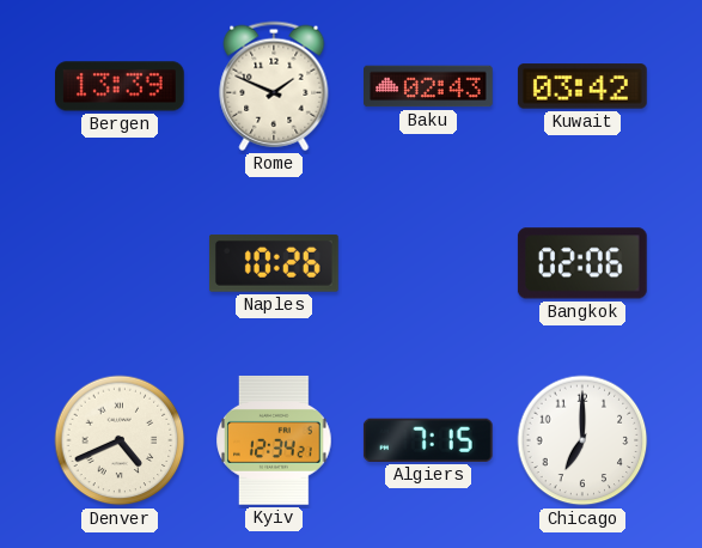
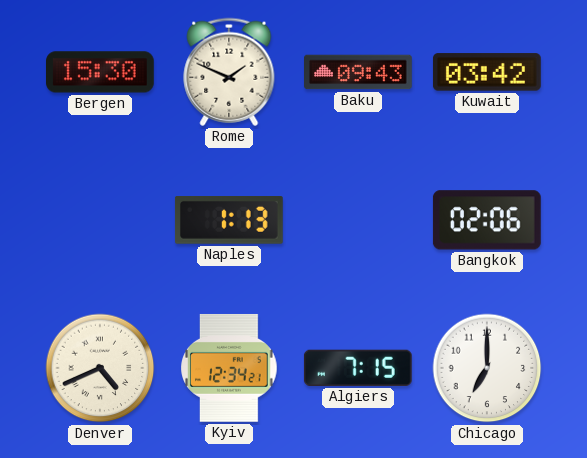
Bergen: 13:39 -> 15:30
Baku: 02:43 -> 09:43
Naples: 10:26 -> 1:13
